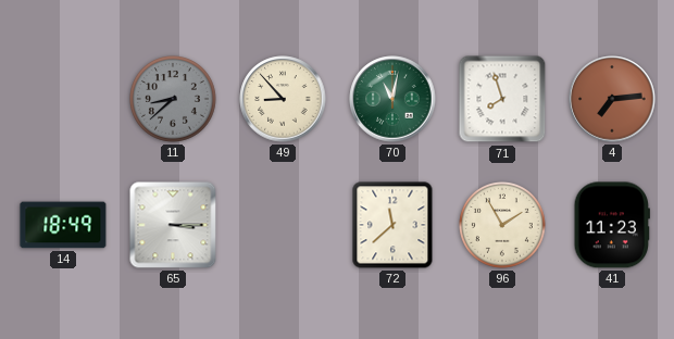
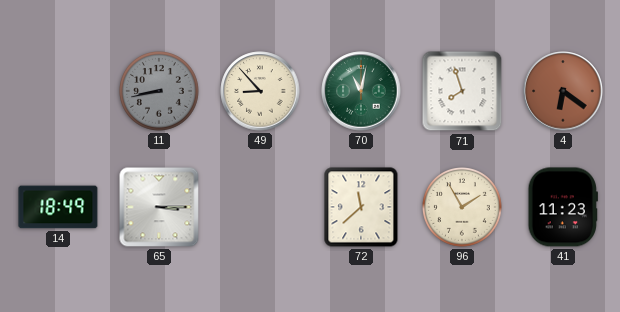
11: 8:38 -> 8:43
4: 7:14 -> 6:21
